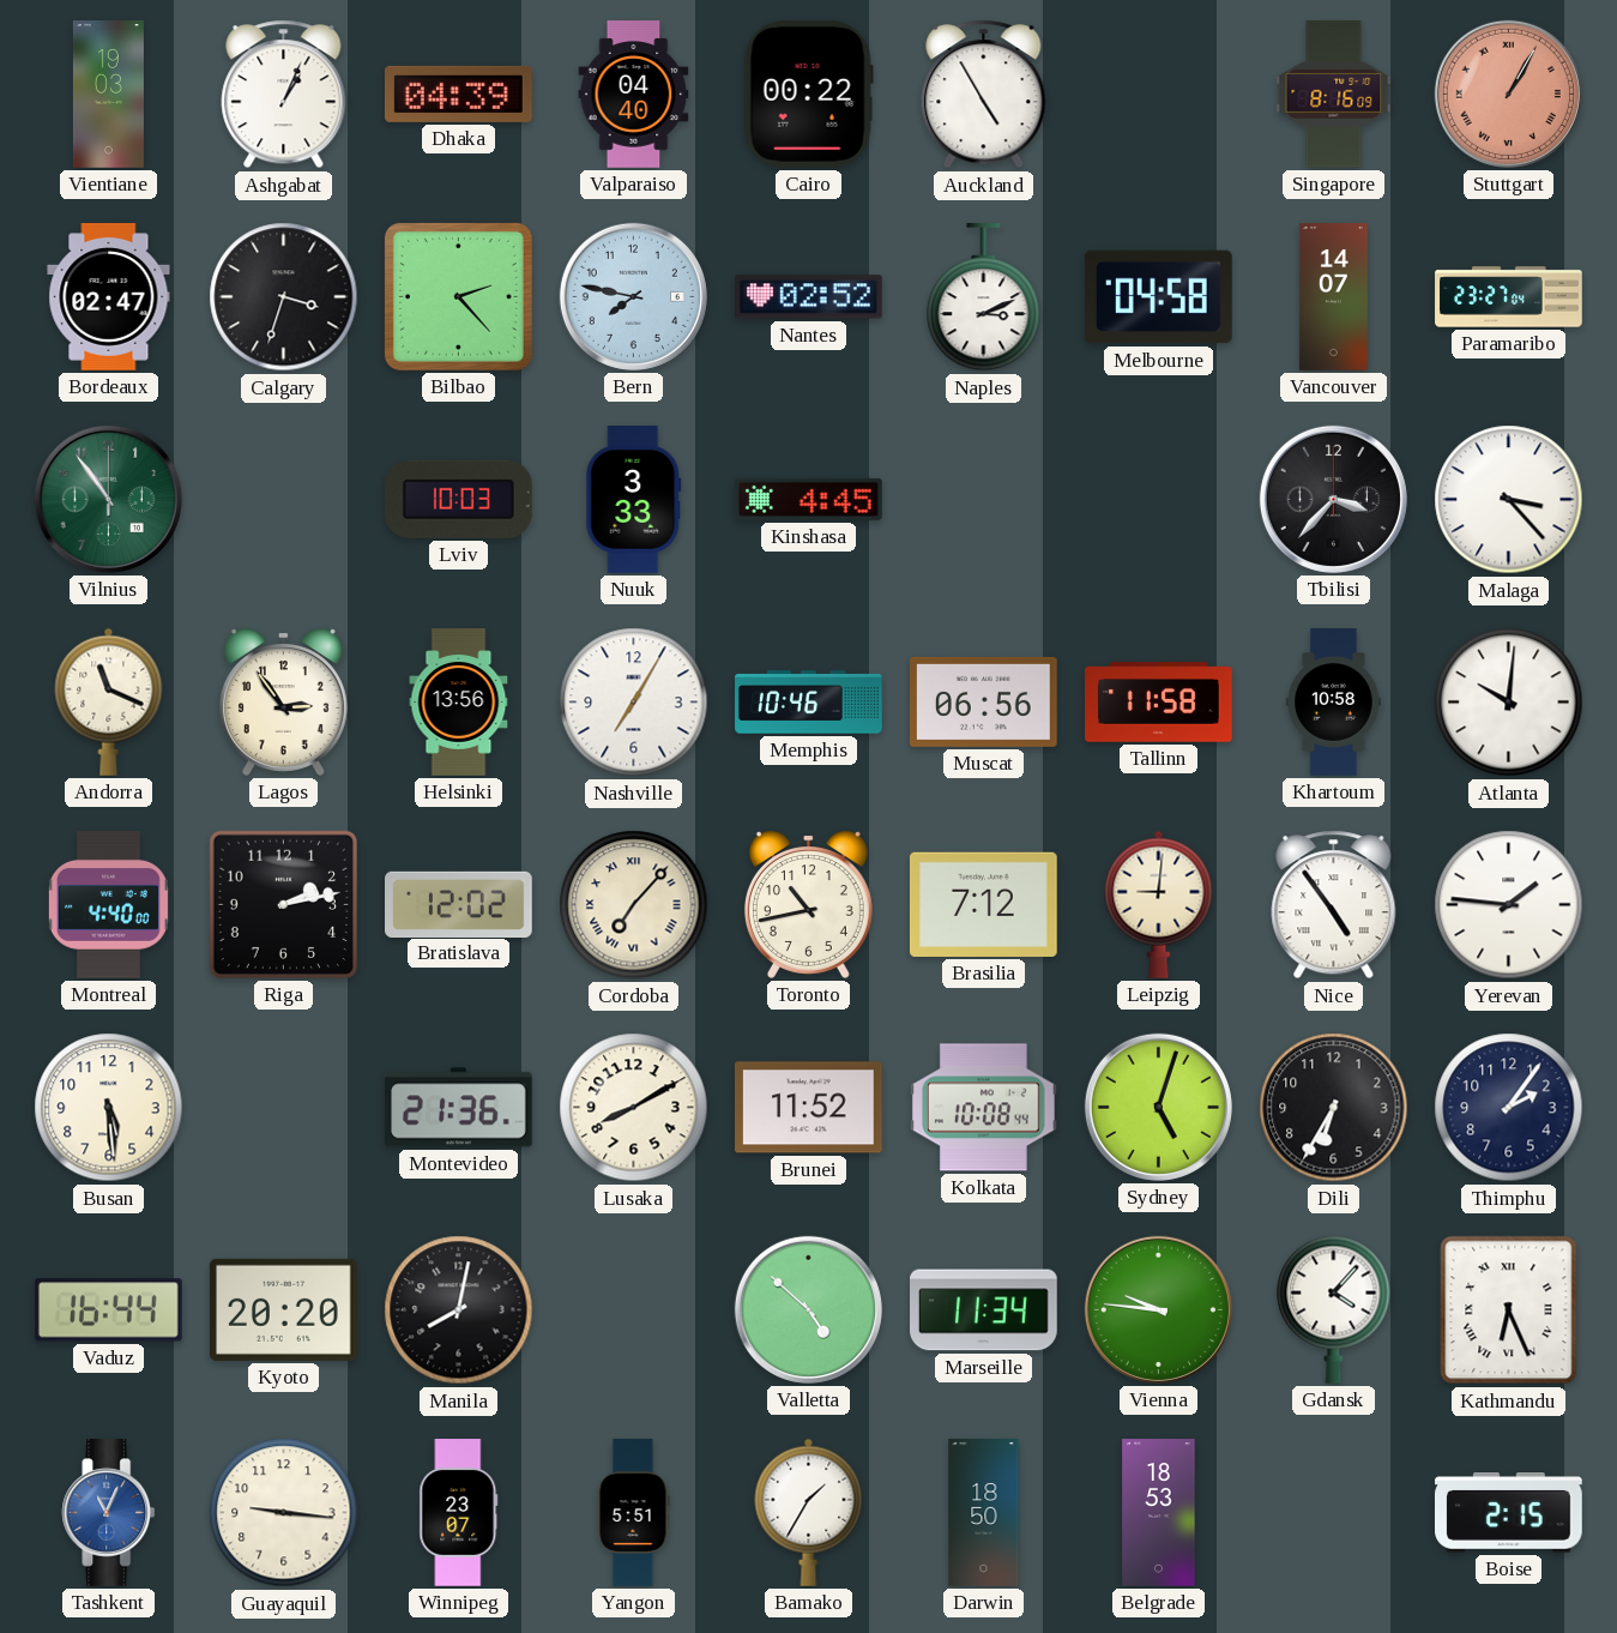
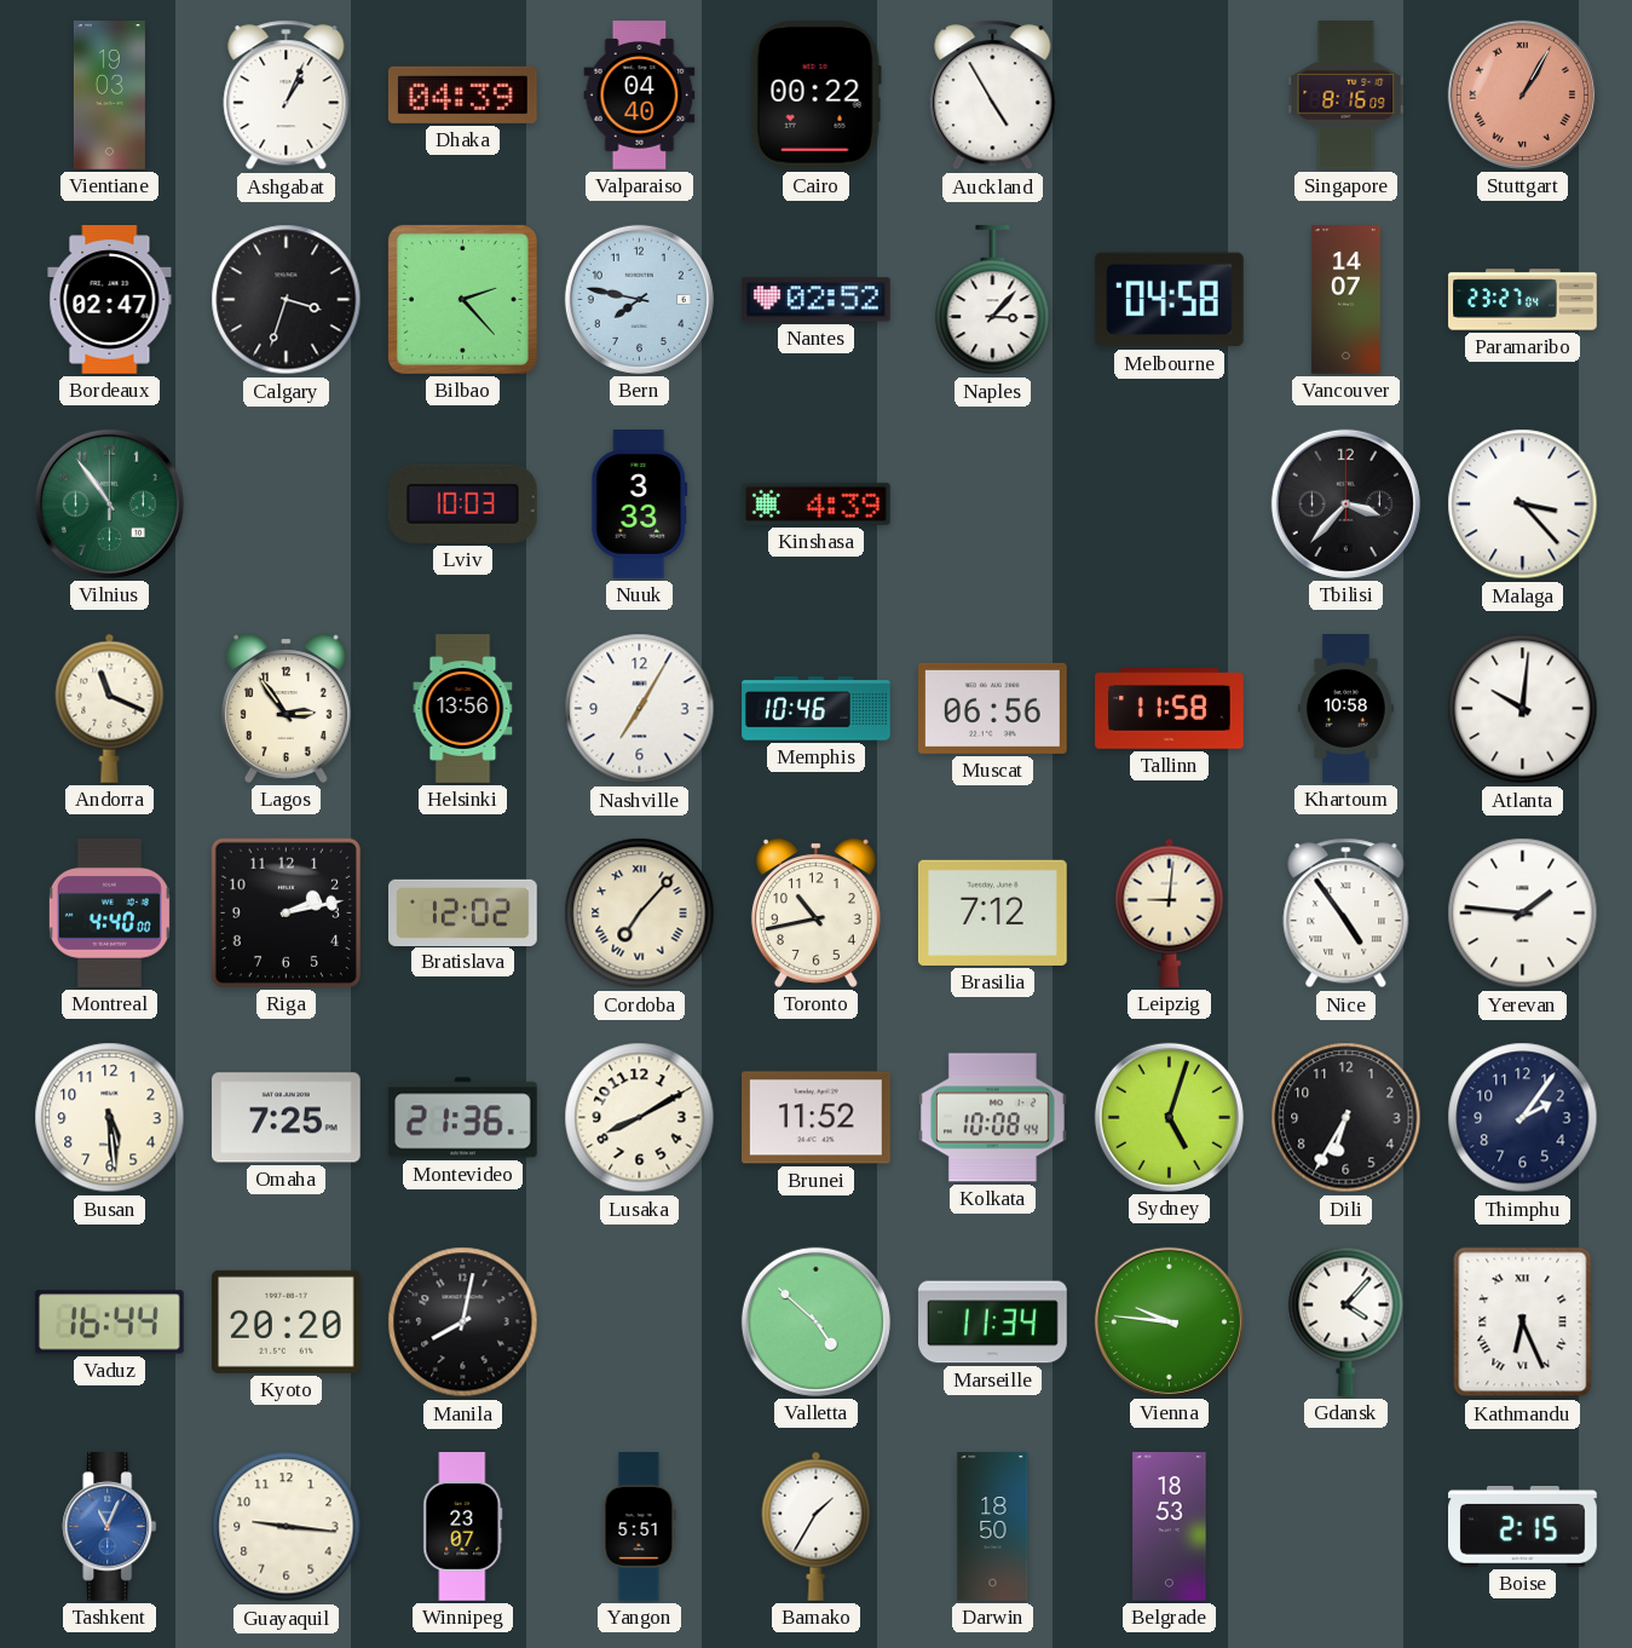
Naples: 3:11 -> 3:07
Kinshasa: 4:45 -> 4:39
Omaha: none -> 7:25
